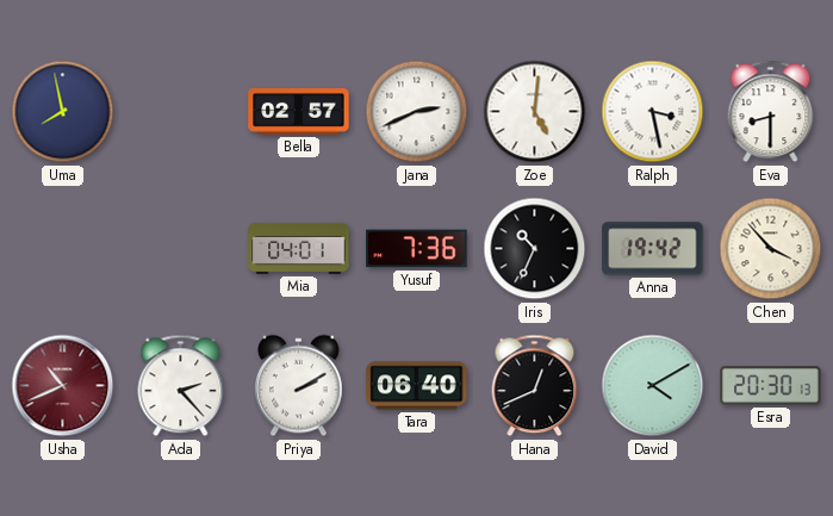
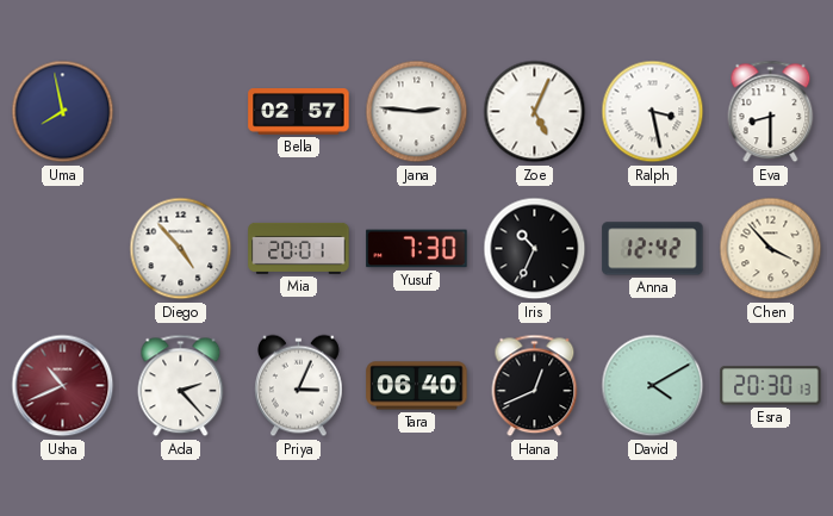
Jana: 2:41 -> 2:46
Zoe: 5:01 -> 5:04
Diego: none -> 4:53
Mia: 04:01 -> 20:01
Yusuf: 7:36 -> 7:30
Anna: 19:42 -> 12:42
Priya: 2:10 -> 3:04
